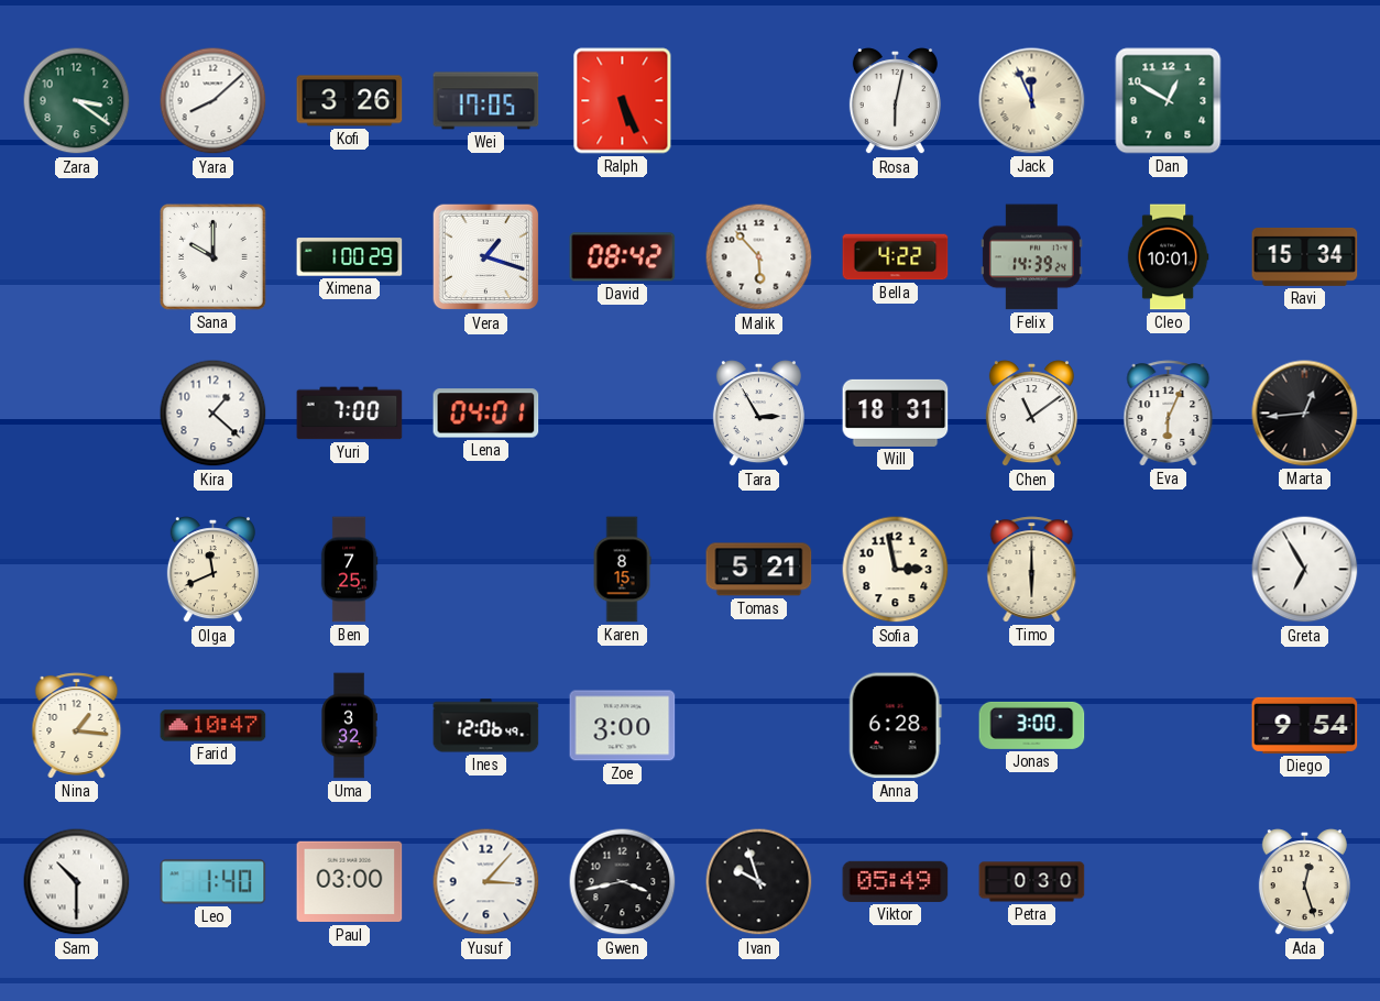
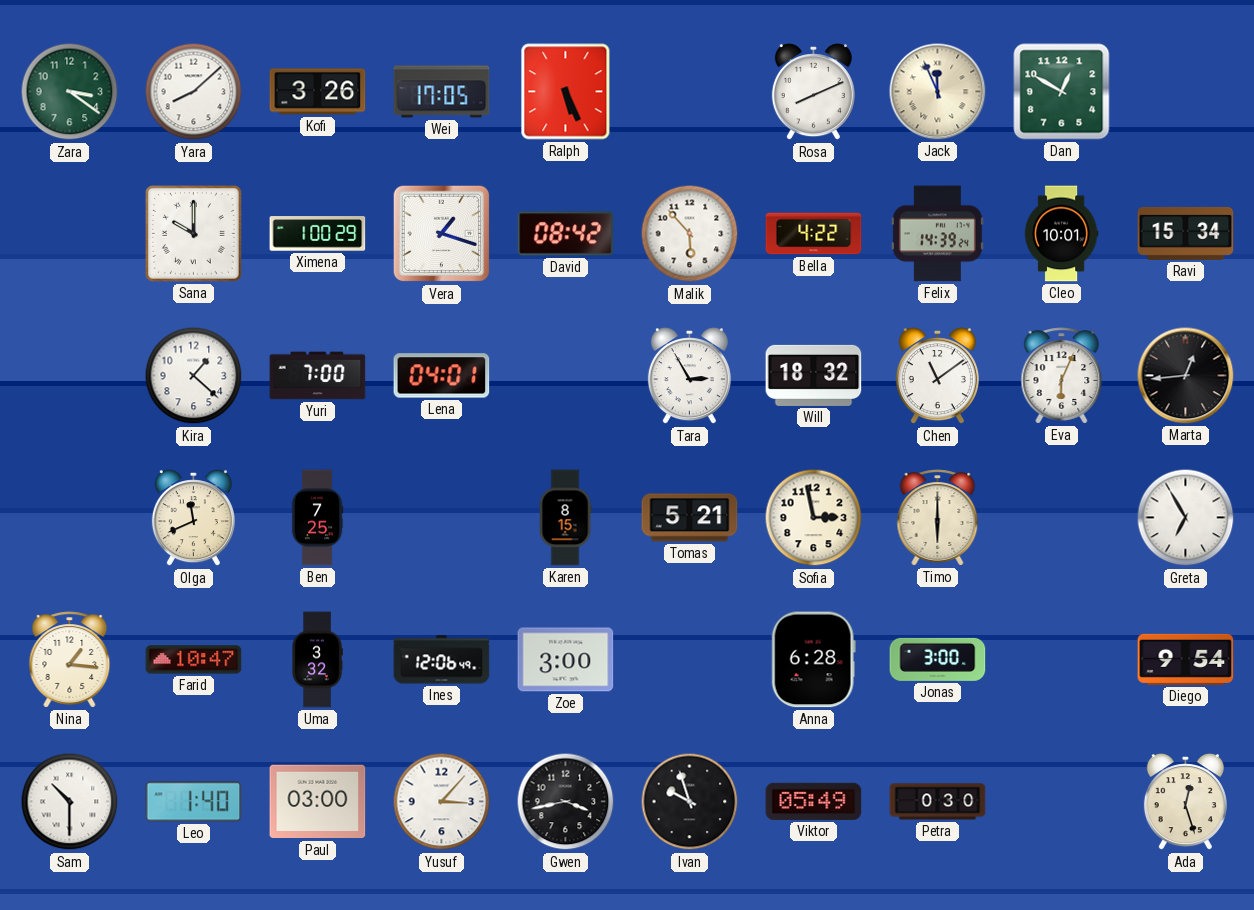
Rosa: 6:02 -> 8:11
Will: 18:31 -> 18:32
